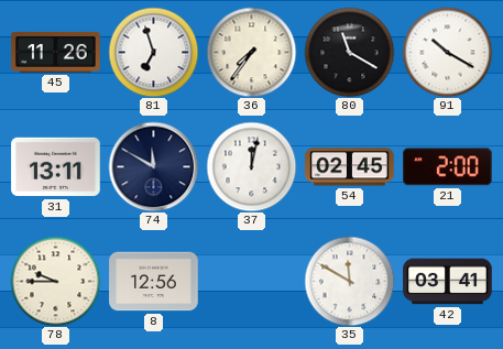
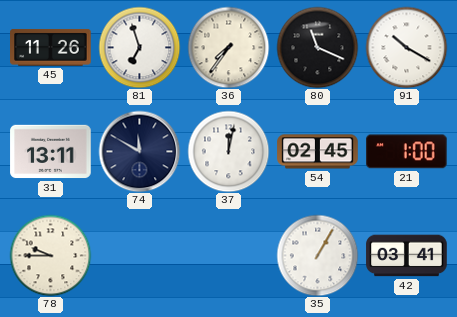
80: 11:20 -> 11:19
21: 2:00 -> 1:00
8: 12:56 -> none
35: 11:50 -> 1:05
